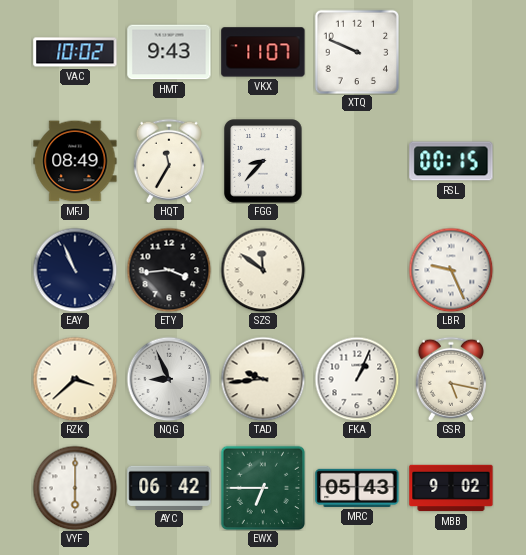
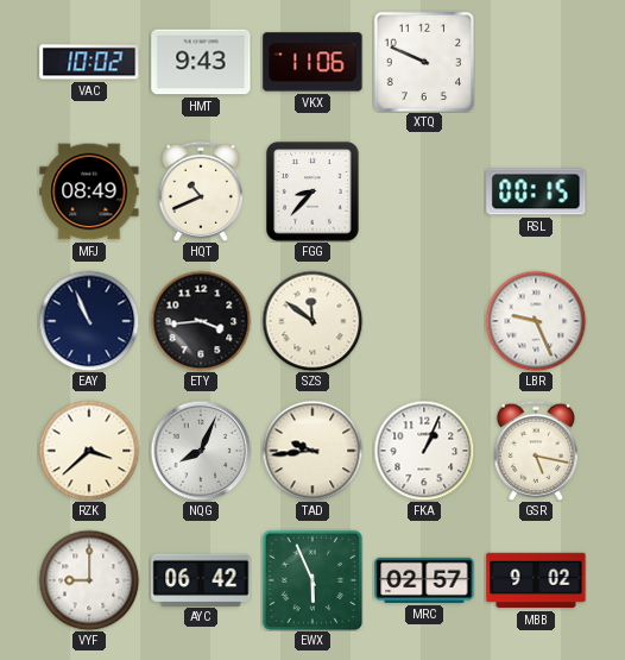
VKX: 11:07 -> 11:06
HQT: 11:35 -> 10:41
NQG: 8:56 -> 8:04
VYF: 6:00 -> 9:00
EWX: 6:45 -> 5:56
MRC: 05:43 -> 02:57
